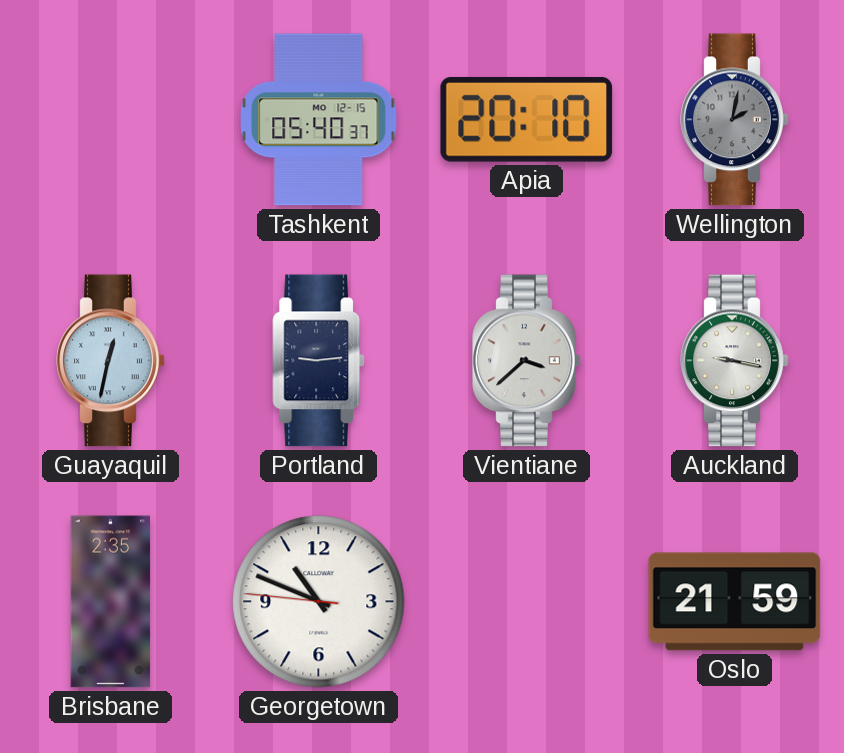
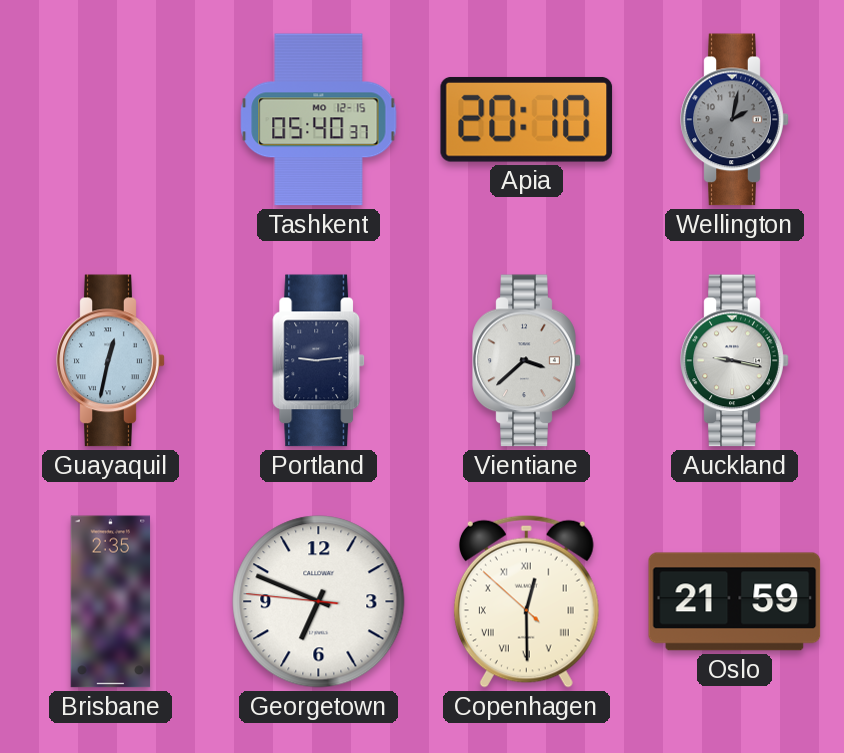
Georgetown: 10:48 -> 6:48
Copenhagen: none -> 12:29
